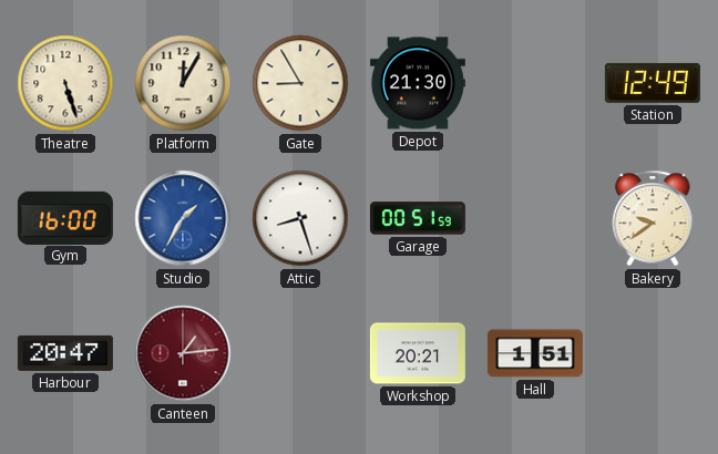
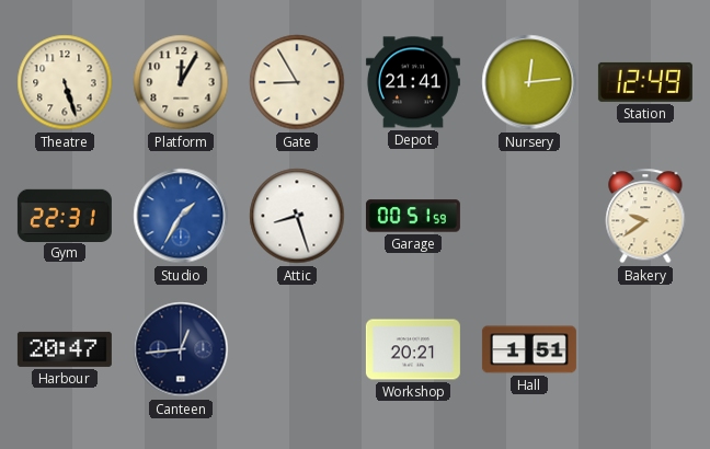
Depot: 21:30 -> 21:41
Nursery: none -> 12:14
Gym: 16:00 -> 22:31
Canteen: 1:14 -> 12:44
Canteen dial: burgundy -> navy
